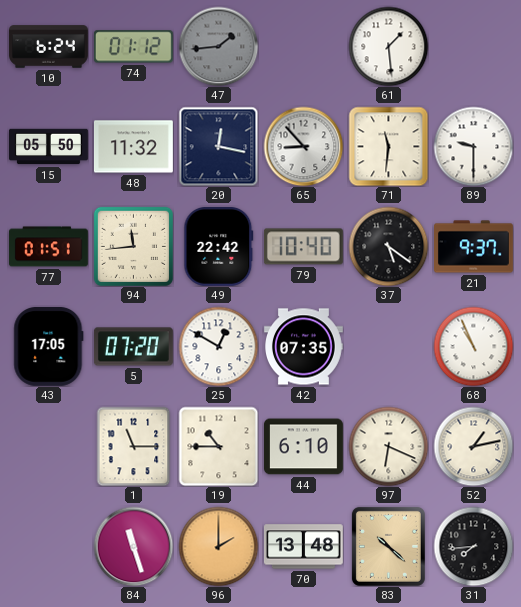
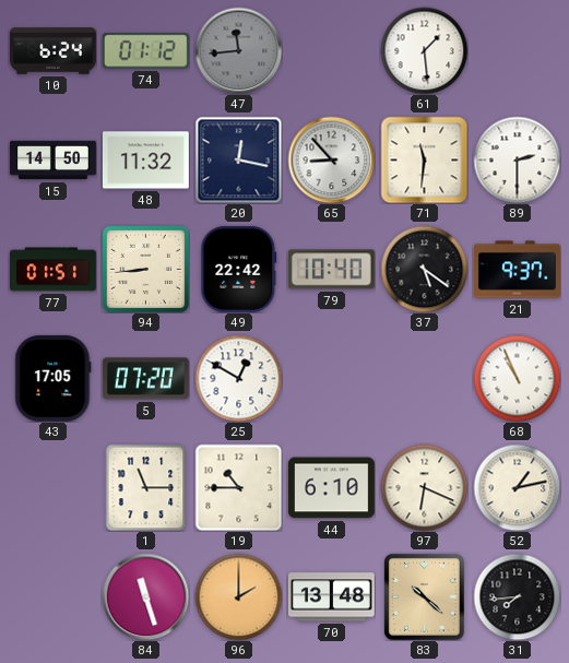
47: 1:44 -> 11:44
15: 05:50 -> 14:50
89: 9:30 -> 2:30
94: 11:44 -> 8:44
42: 07:35 -> none
